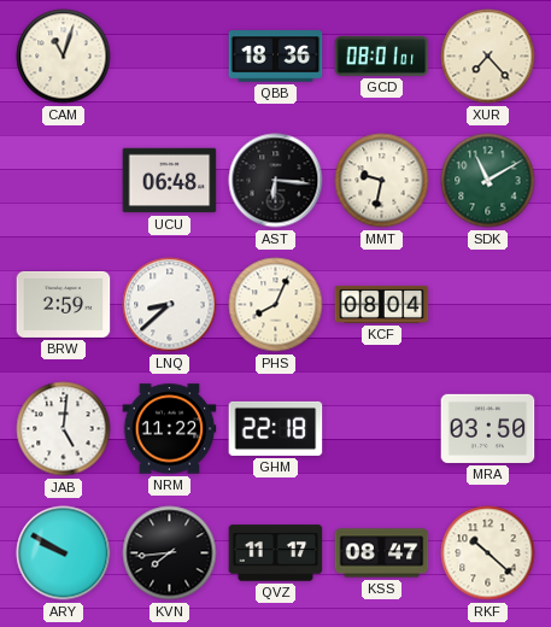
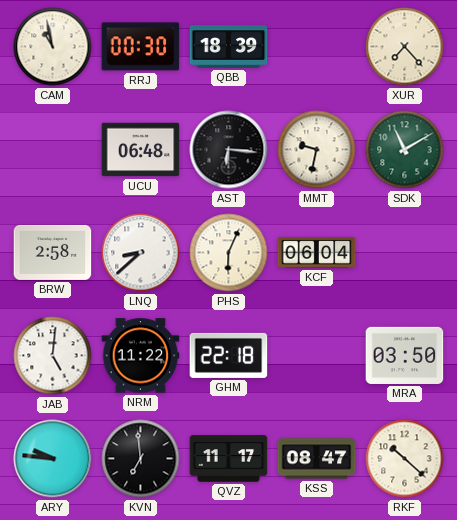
CAM: 11:03 -> 10:58
RRJ: none -> 00:30
QBB: 18:36 -> 18:39
GCD: 08:01 -> none
BRW: 2:59 -> 2:58
PHS: 8:04 -> 6:04
KCF: 08:04 -> 06:04
ARY: 9:50 -> 9:46
KVN: 7:44 -> 6:59
